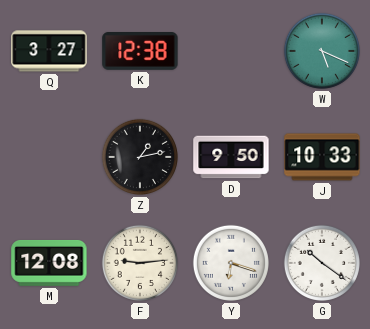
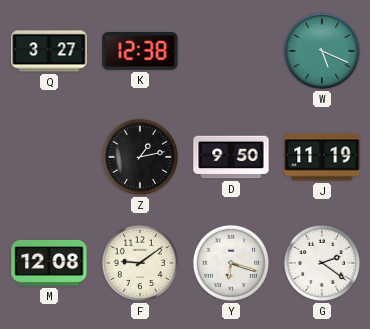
J: 10:33 -> 11:19
F: 9:14 -> 9:09
G: 10:21 -> 2:21
